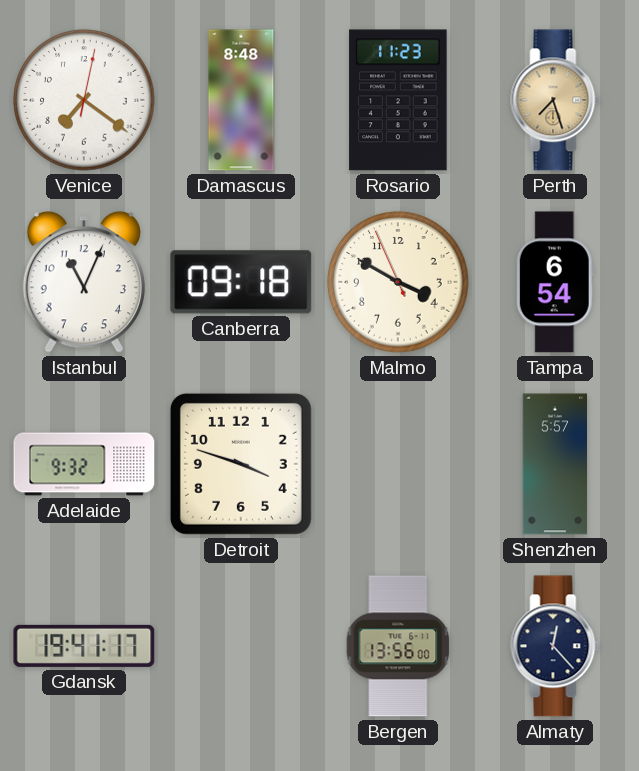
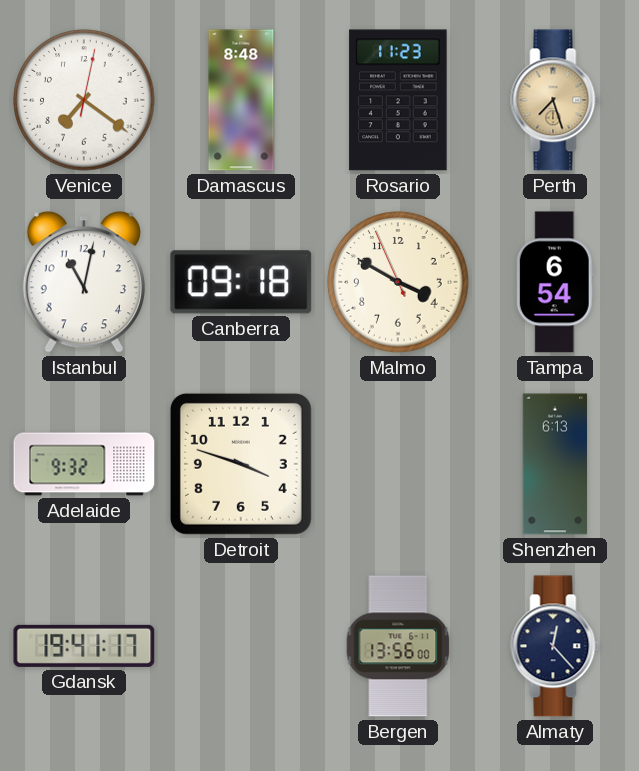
Istanbul: 11:04 -> 11:02
Shenzhen: 5:57 -> 6:13
